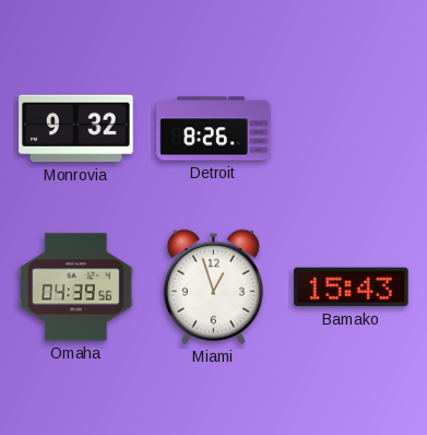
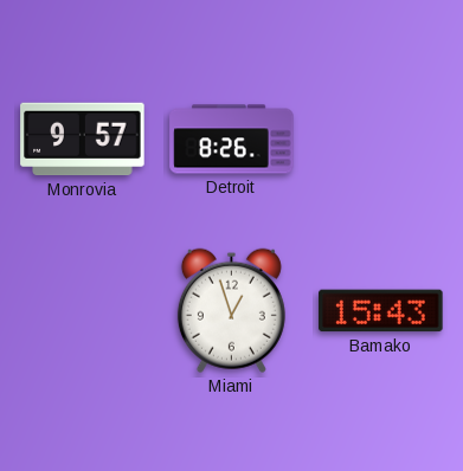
Monrovia: 9:32 -> 9:57
Omaha: 04:39 -> none
